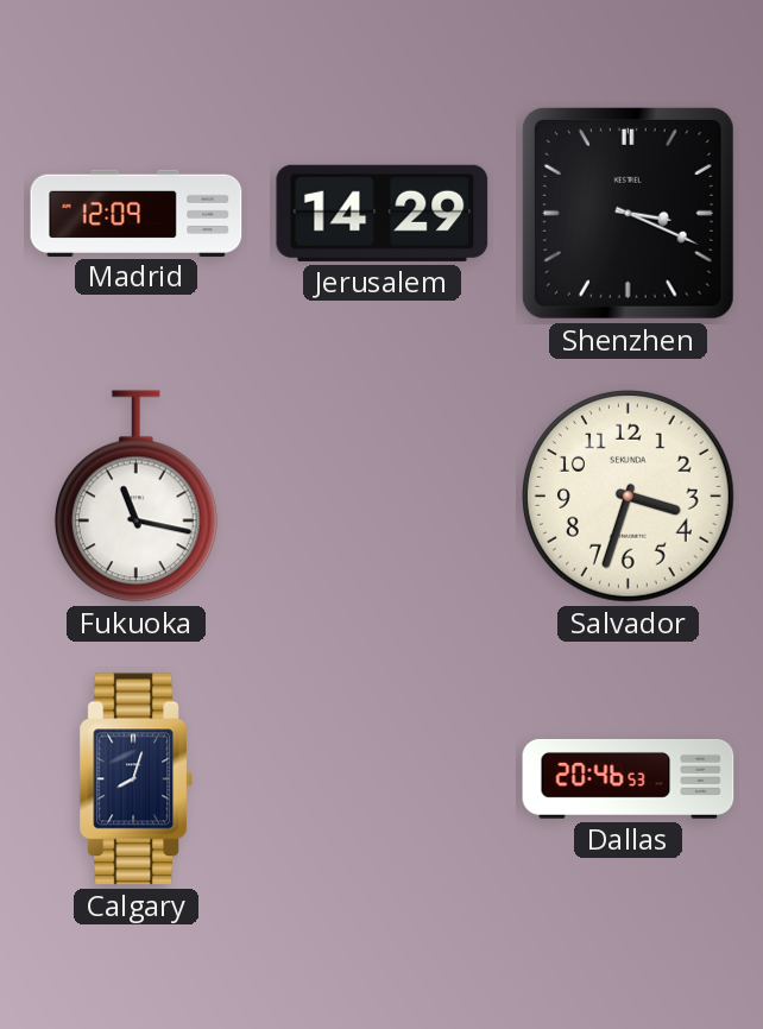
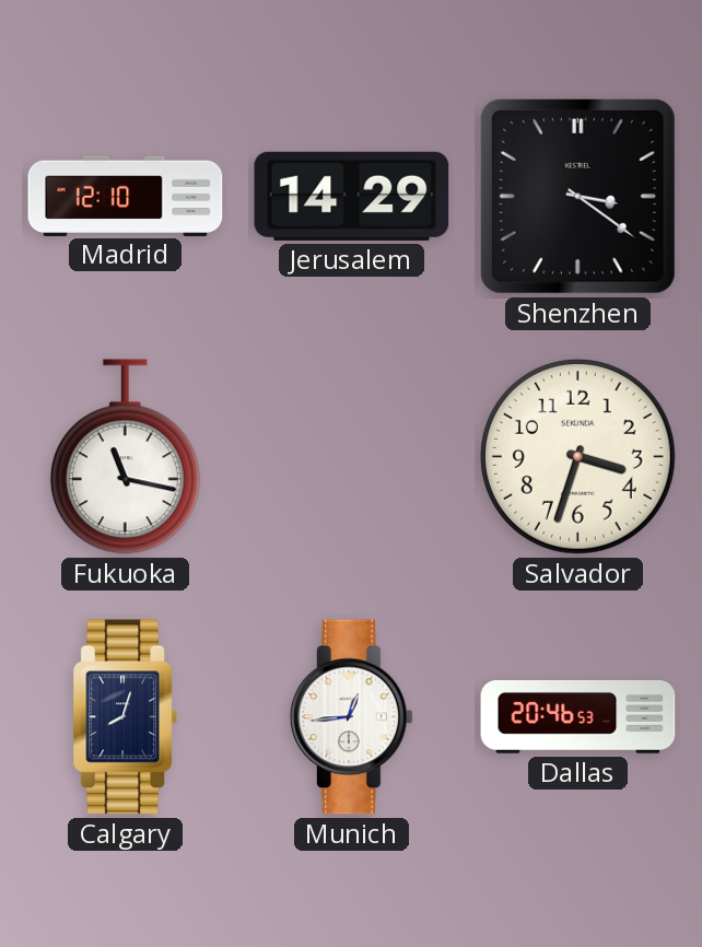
Madrid: 12:09 -> 12:10
Shenzhen: 3:19 -> 3:21
Munich: none -> 12:44
